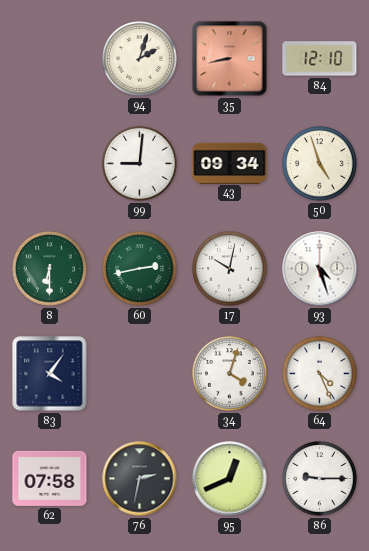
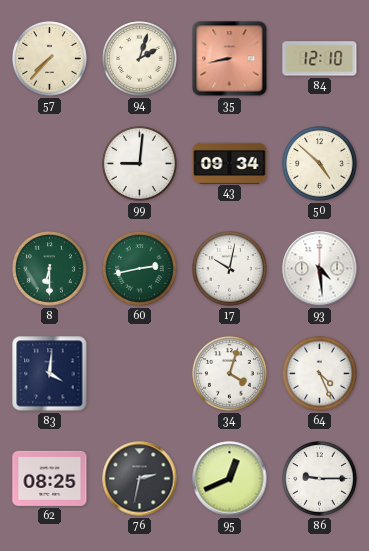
57: none -> 7:37
50: 4:57 -> 4:52
93: 4:27 -> 4:29
83: 4:06 -> 4:01
62: 07:58 -> 08:25
